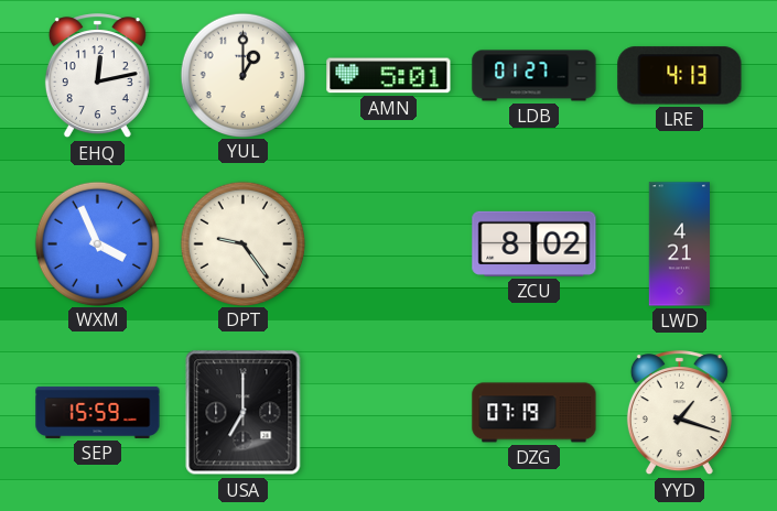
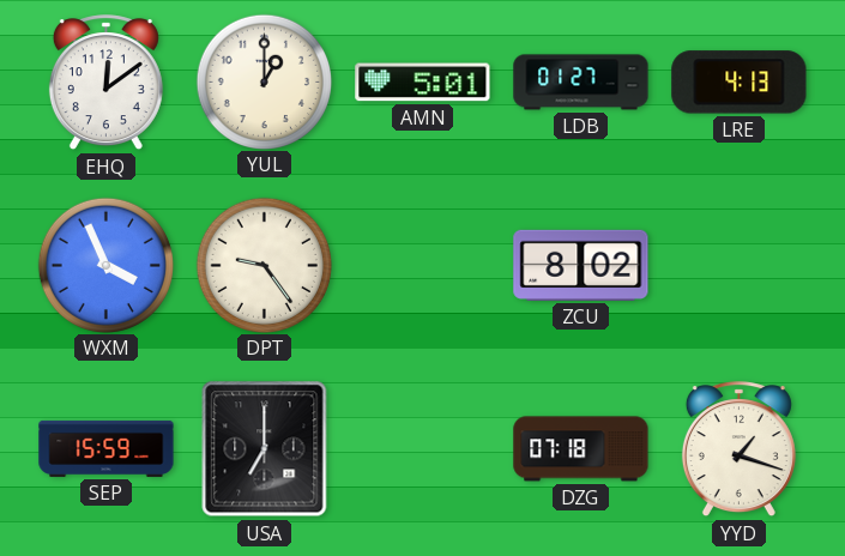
EHQ: 12:13 -> 12:09
LWD: 4:21 -> none
DZG: 07:19 -> 07:18
